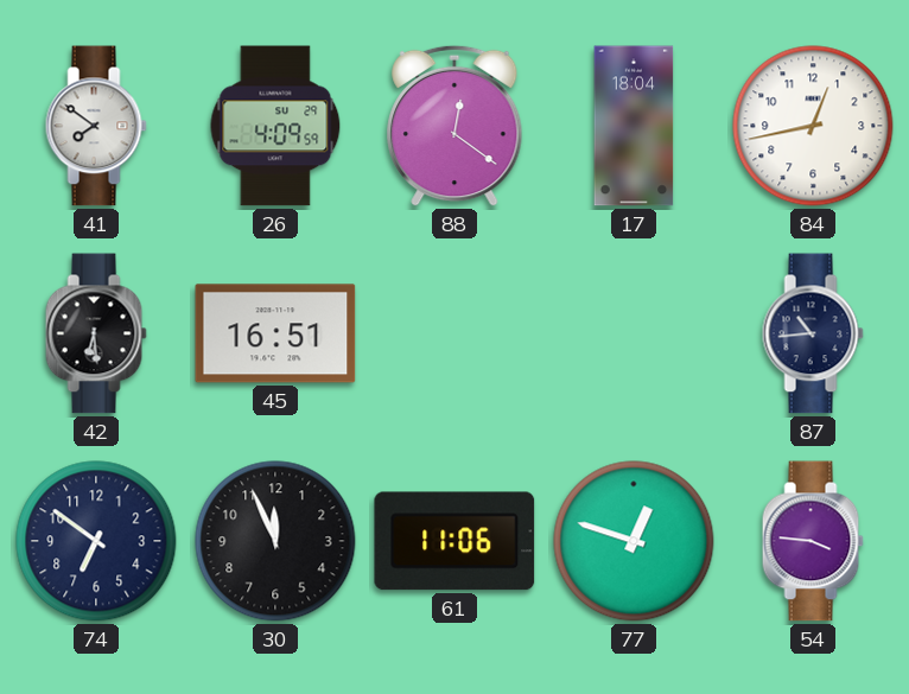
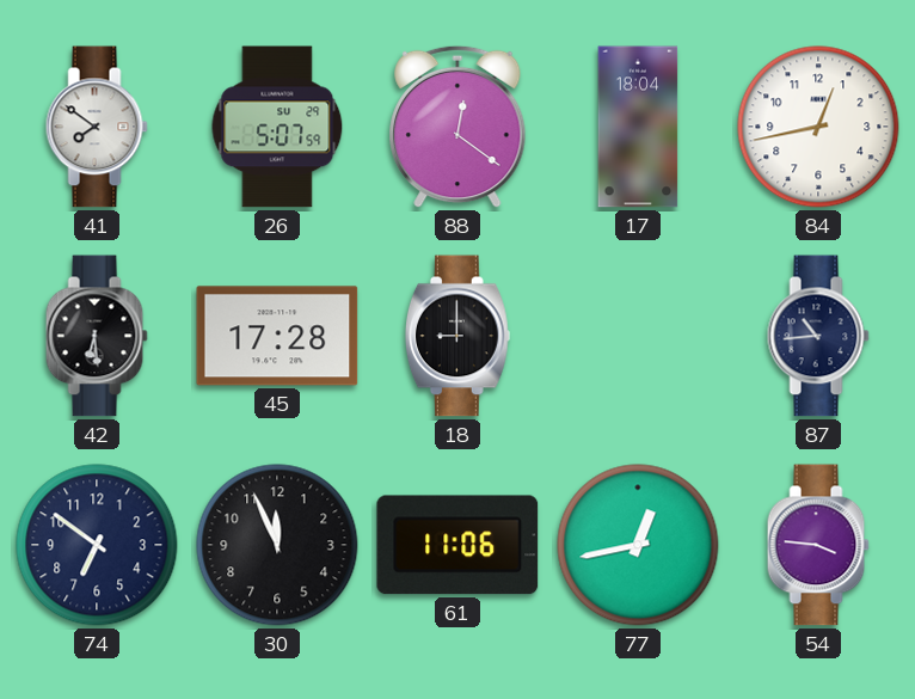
26: 4:09 -> 5:07
45: 16:51 -> 17:28
18: none -> 9:00
77: 12:48 -> 12:43
